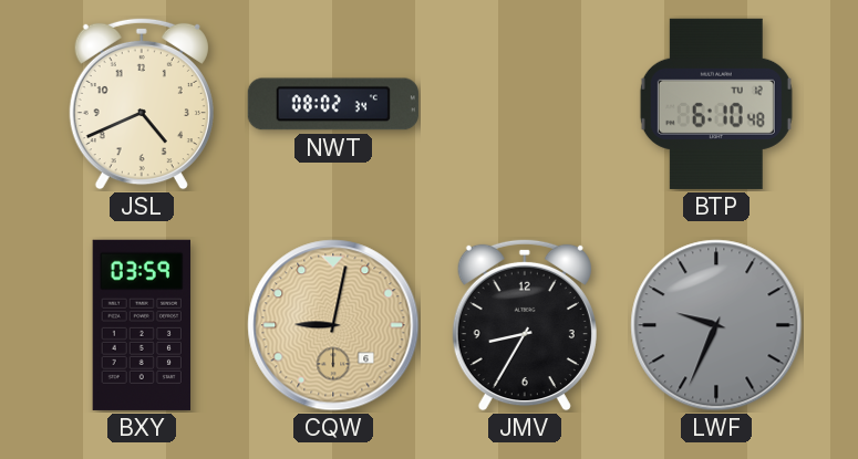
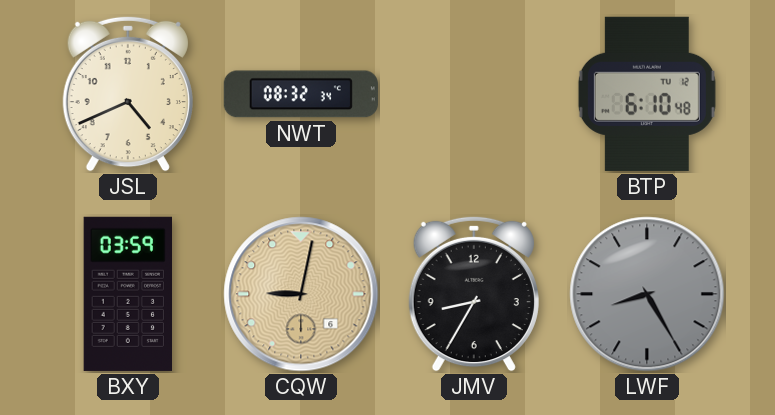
NWT: 08:02 -> 08:32
LWF: 9:34 -> 8:25
